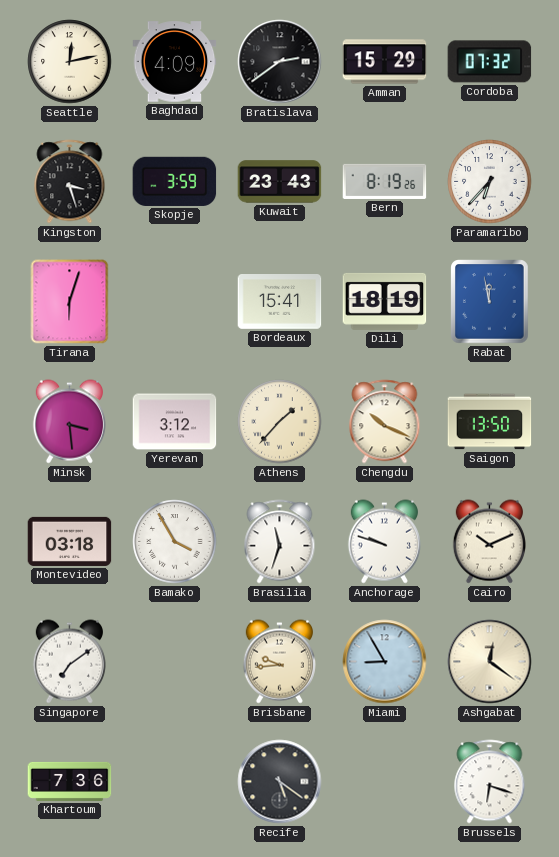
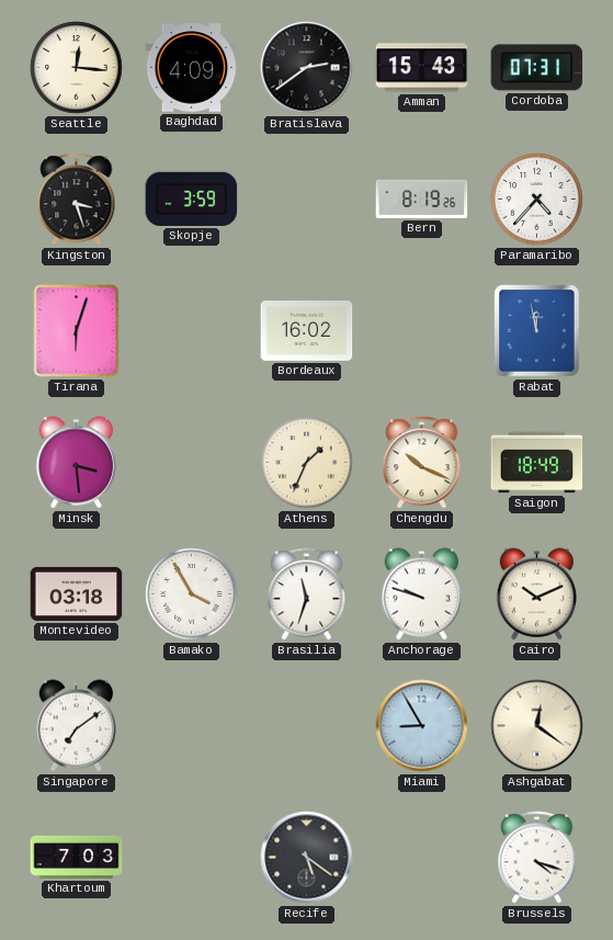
Seattle: 12:13 -> 12:16
Amman: 15:29 -> 15:43
Cordoba: 07:32 -> 07:31
Kuwait: 23:43 -> none
Paramaribo: 6:37 -> 4:37
Bordeaux: 15:41 -> 16:02
Dili: 18:19 -> none
Yerevan: 3:12 -> none
Athens: 1:37 -> 1:34
Saigon: 13:50 -> 18:49
Brisbane: 9:44 -> none
Khartoum: 7:36 -> 7:03
Brussels: 6:18 -> 4:18
